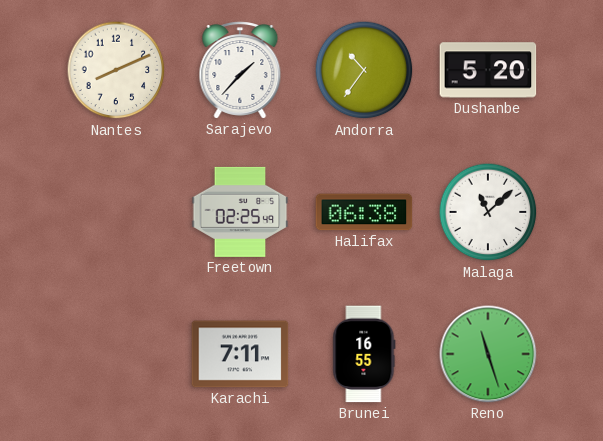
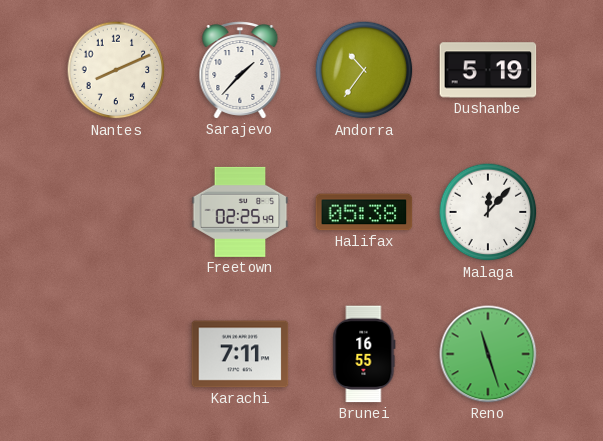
Dushanbe: 5:20 -> 5:19
Halifax: 06:38 -> 05:38
Malaga: 11:08 -> 12:07
